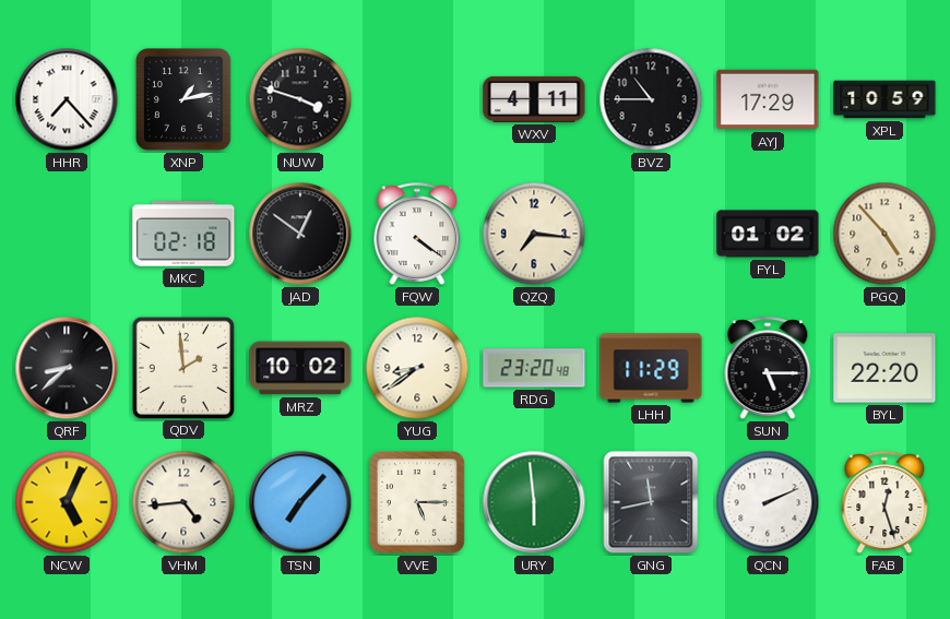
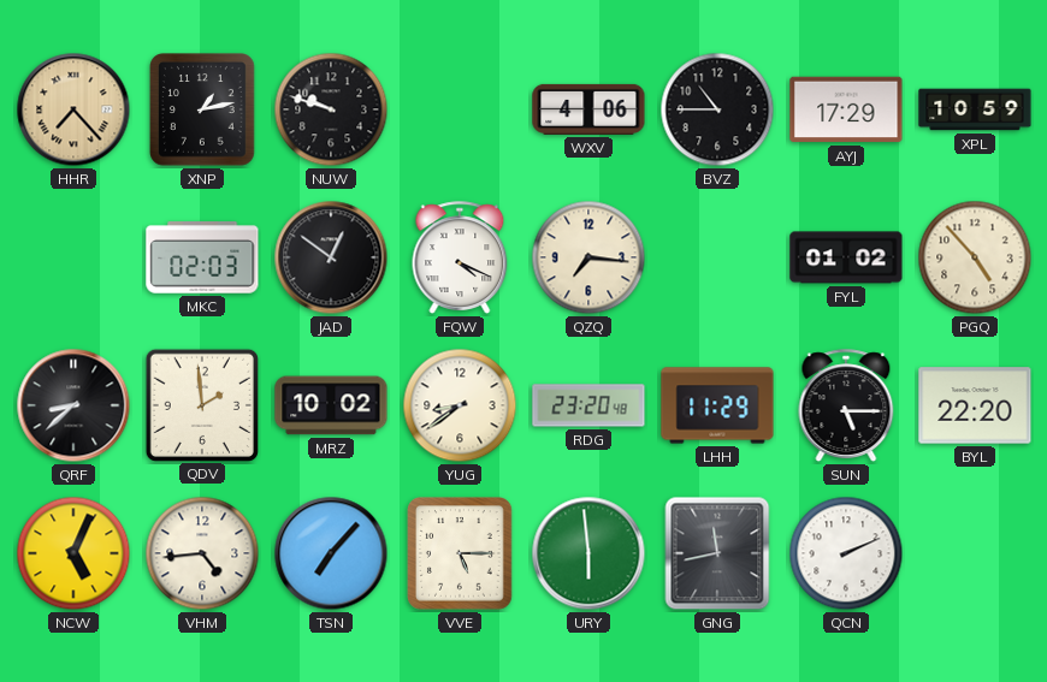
HHR dial: white -> champagne
NUW: 3:48 -> 9:48
WXV: 4:11 -> 4:06
MKC: 02:18 -> 02:03
FQW: 4:21 -> 4:19
FAB: 12:27 -> none
